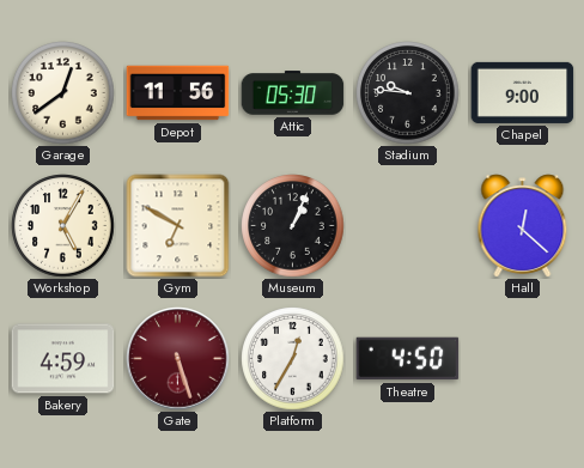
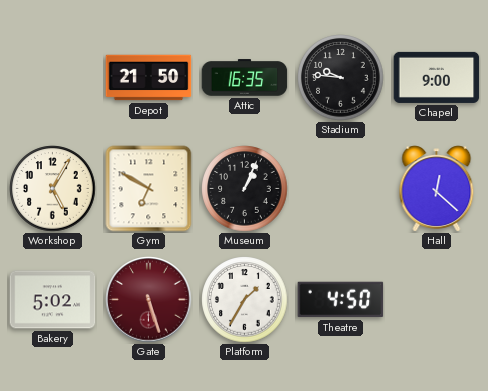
Garage: 12:39 -> none
Depot: 11:56 -> 21:50
Attic: 05:30 -> 16:35
Bakery: 4:59 -> 5:02
Platform: 12:35 -> 1:35
